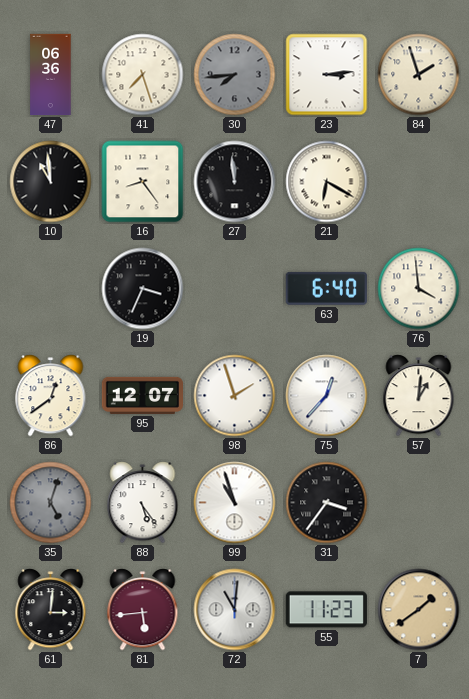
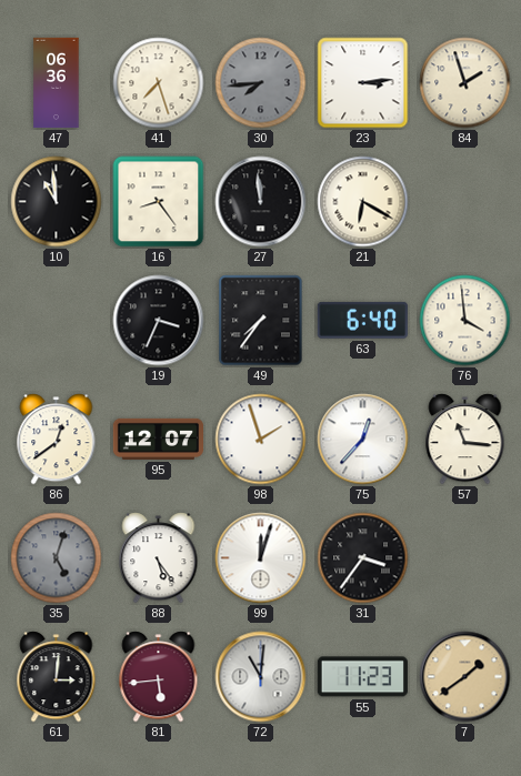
49: none -> 7:36
57: 1:01 -> 11:16
99: 10:57 -> 12:03
